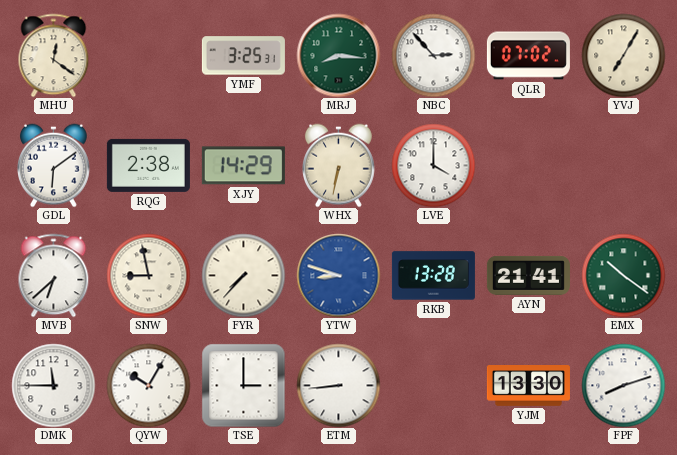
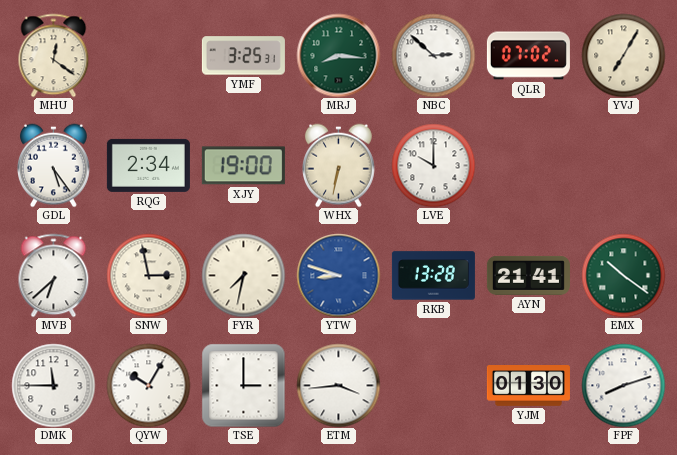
NBC: 2:53 -> 2:52
GDL: 6:09 -> 5:24
RQG: 2:38 -> 2:34
XJY: 14:29 -> 19:00
LVE: 4:00 -> 10:00
SNW: 8:58 -> 2:58
FYR: 7:37 -> 7:32
ETM: 8:44 -> 3:44
YJM: 13:30 -> 01:30
